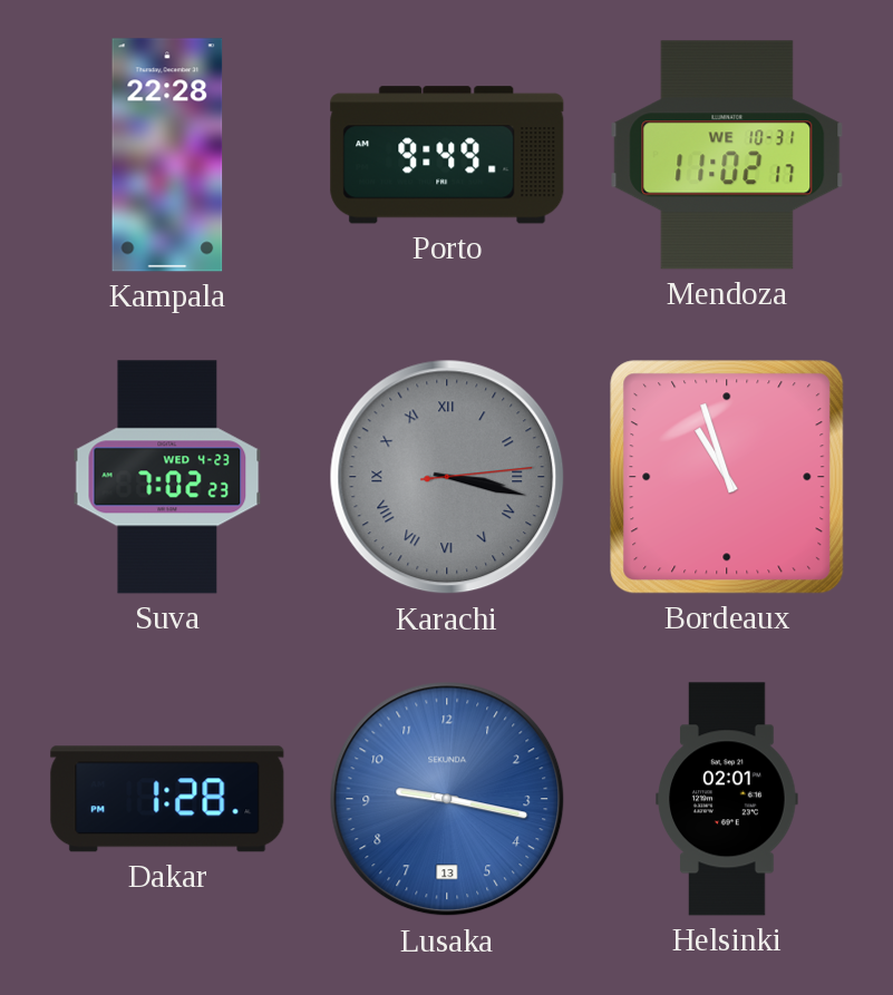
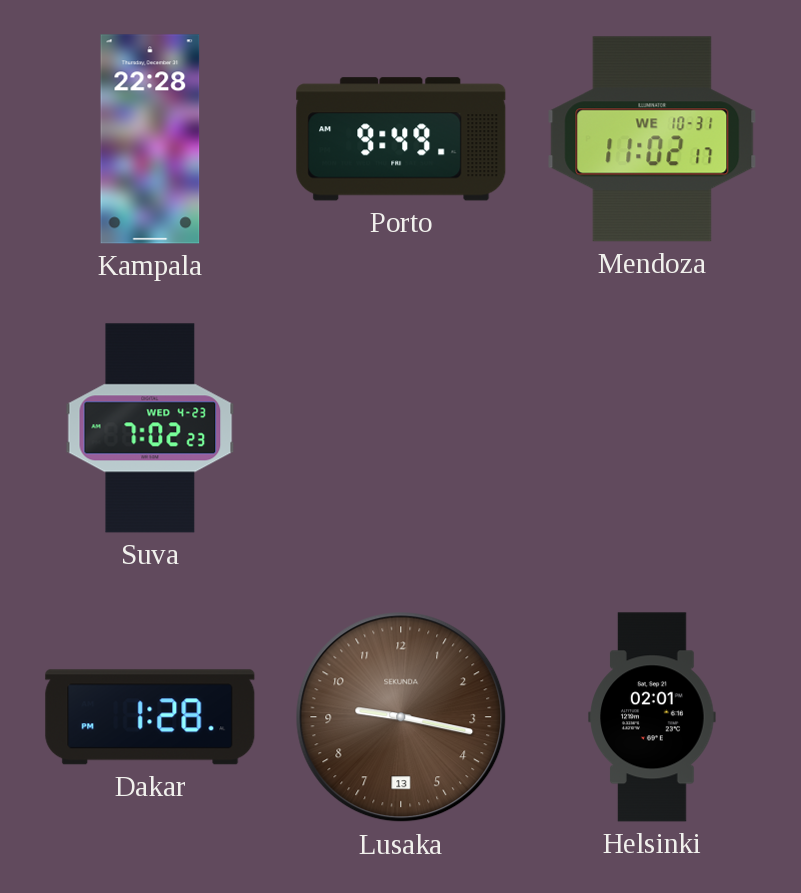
Karachi: 3:17 -> none
Bordeaux: 10:57 -> none
Lusaka dial: blue -> brown
